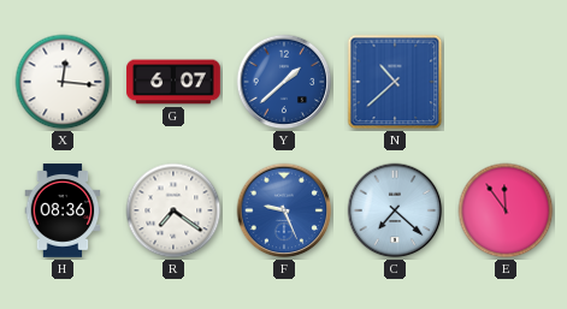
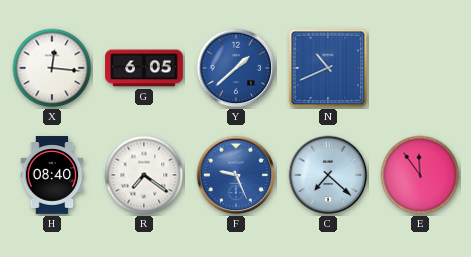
G: 6:07 -> 6:05
N: 10:38 -> 10:41
H: 08:36 -> 08:40
